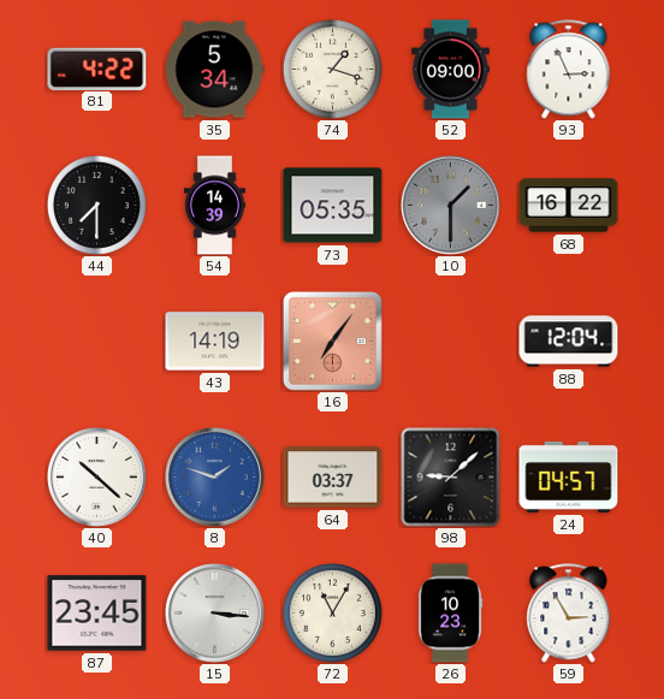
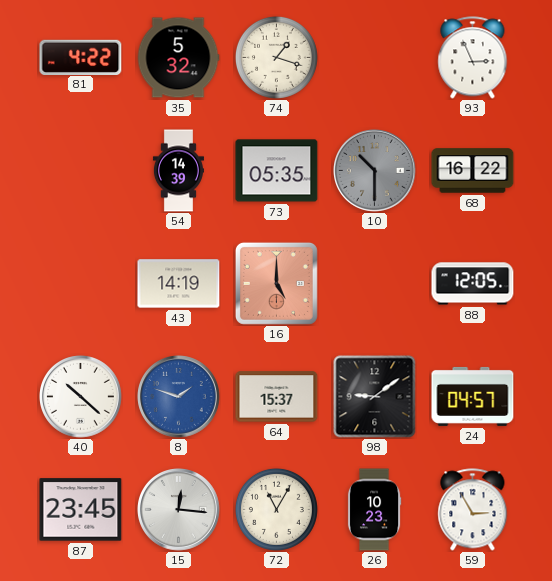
35: 5:34 -> 5:32
52: 09:00 -> none
44: 7:30 -> none
10: 1:30 -> 10:30
16: 7:06 -> 5:00
88: 12:04 -> 12:05
64: 03:37 -> 15:37
98: 9:08 -> 9:09
15: 3:16 -> 12:16
